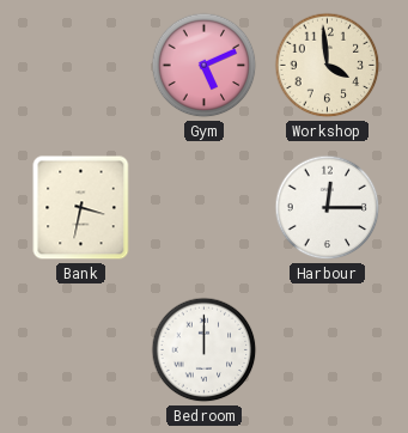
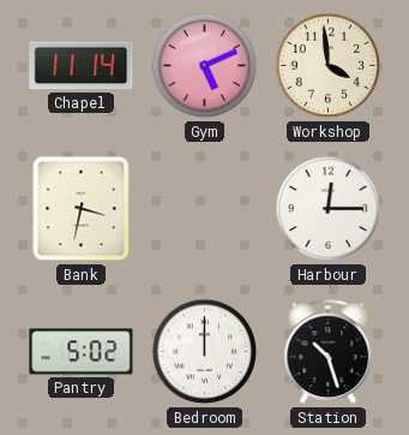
Chapel: none -> 11:14
Pantry: none -> 5:02
Station: none -> 10:27
